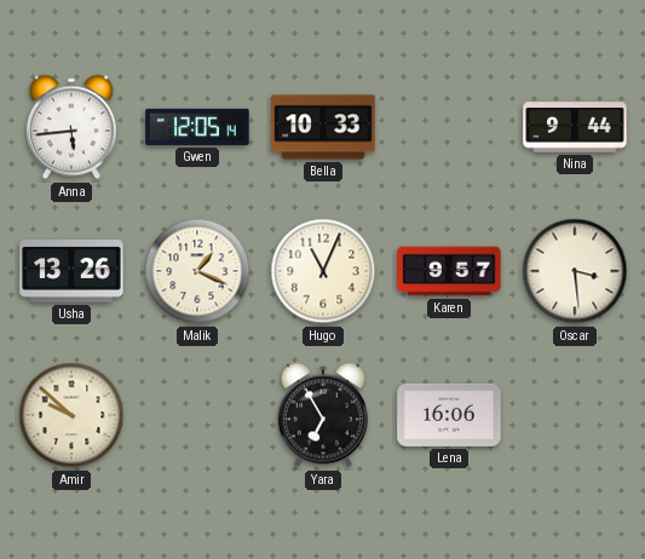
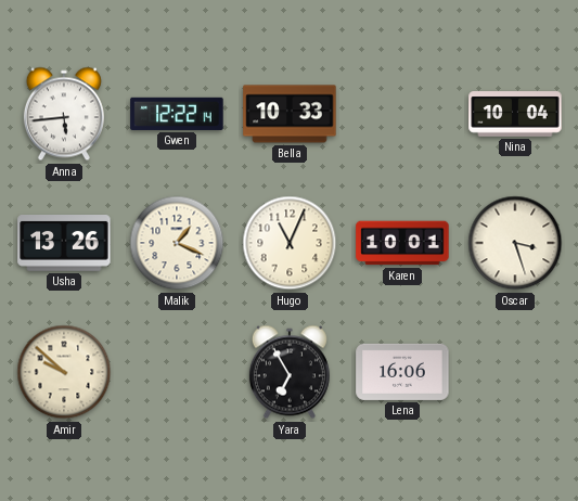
Gwen: 12:05 -> 12:22
Nina: 9:44 -> 10:04
Karen: 9:57 -> 10:01
Oscar: 3:29 -> 3:27
